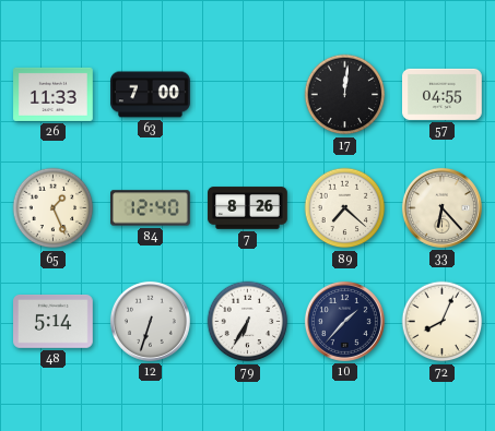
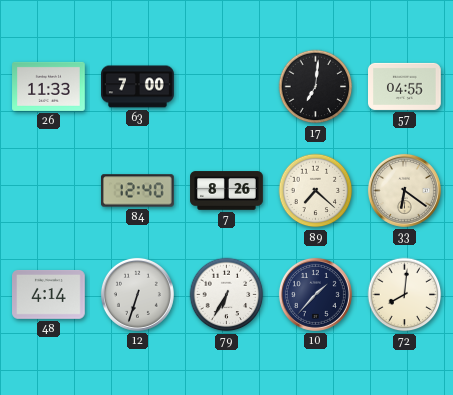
17: 12:01 -> 7:01
65: 1:26 -> none
33: 6:23 -> 6:21
48: 5:14 -> 4:14
72: 8:04 -> 8:01
